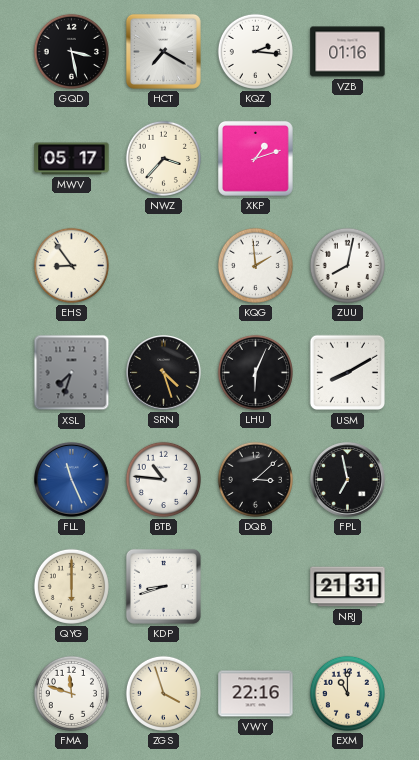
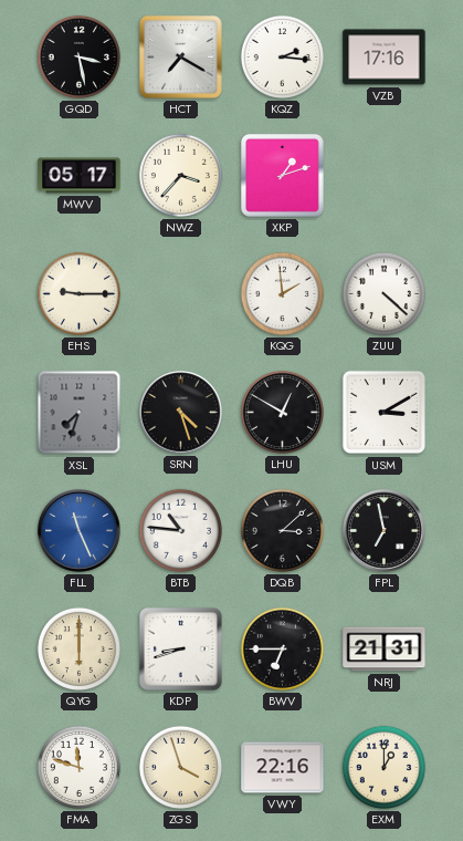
VZB: 01:16 -> 17:16
EHS: 8:54 -> 9:15
ZUU: 8:02 -> 4:22
LHU: 6:04 -> 12:50
USM: 8:10 -> 3:10
BWV: none -> 6:45
EXM: 11:00 -> 1:00
